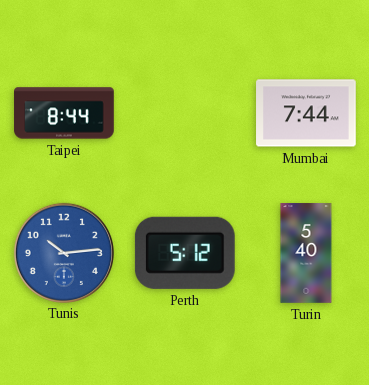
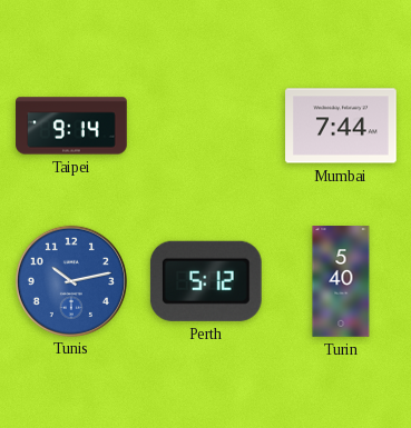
Taipei: 8:44 -> 9:14
Tunis: 10:14 -> 10:13
